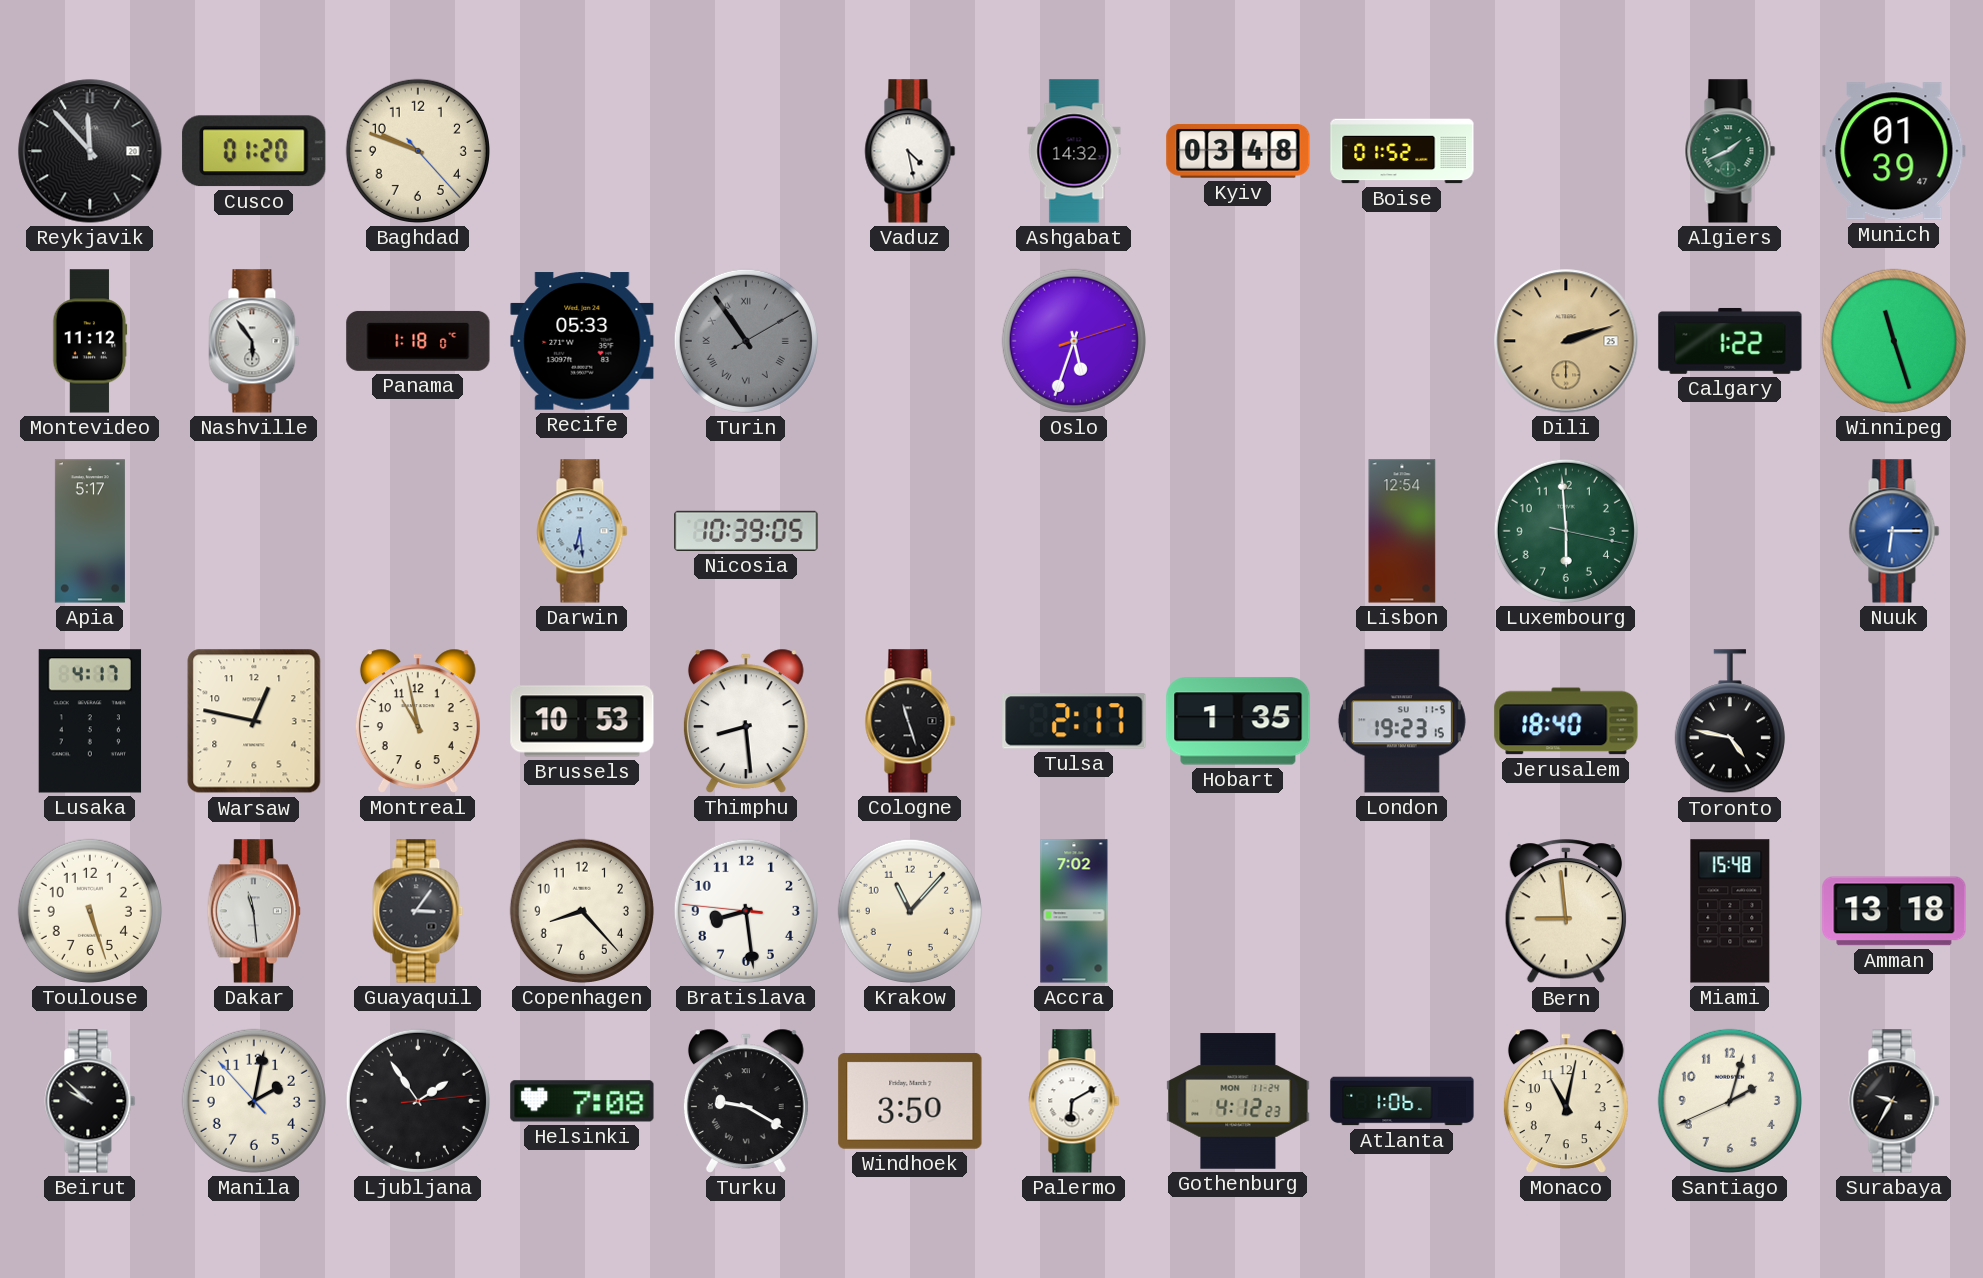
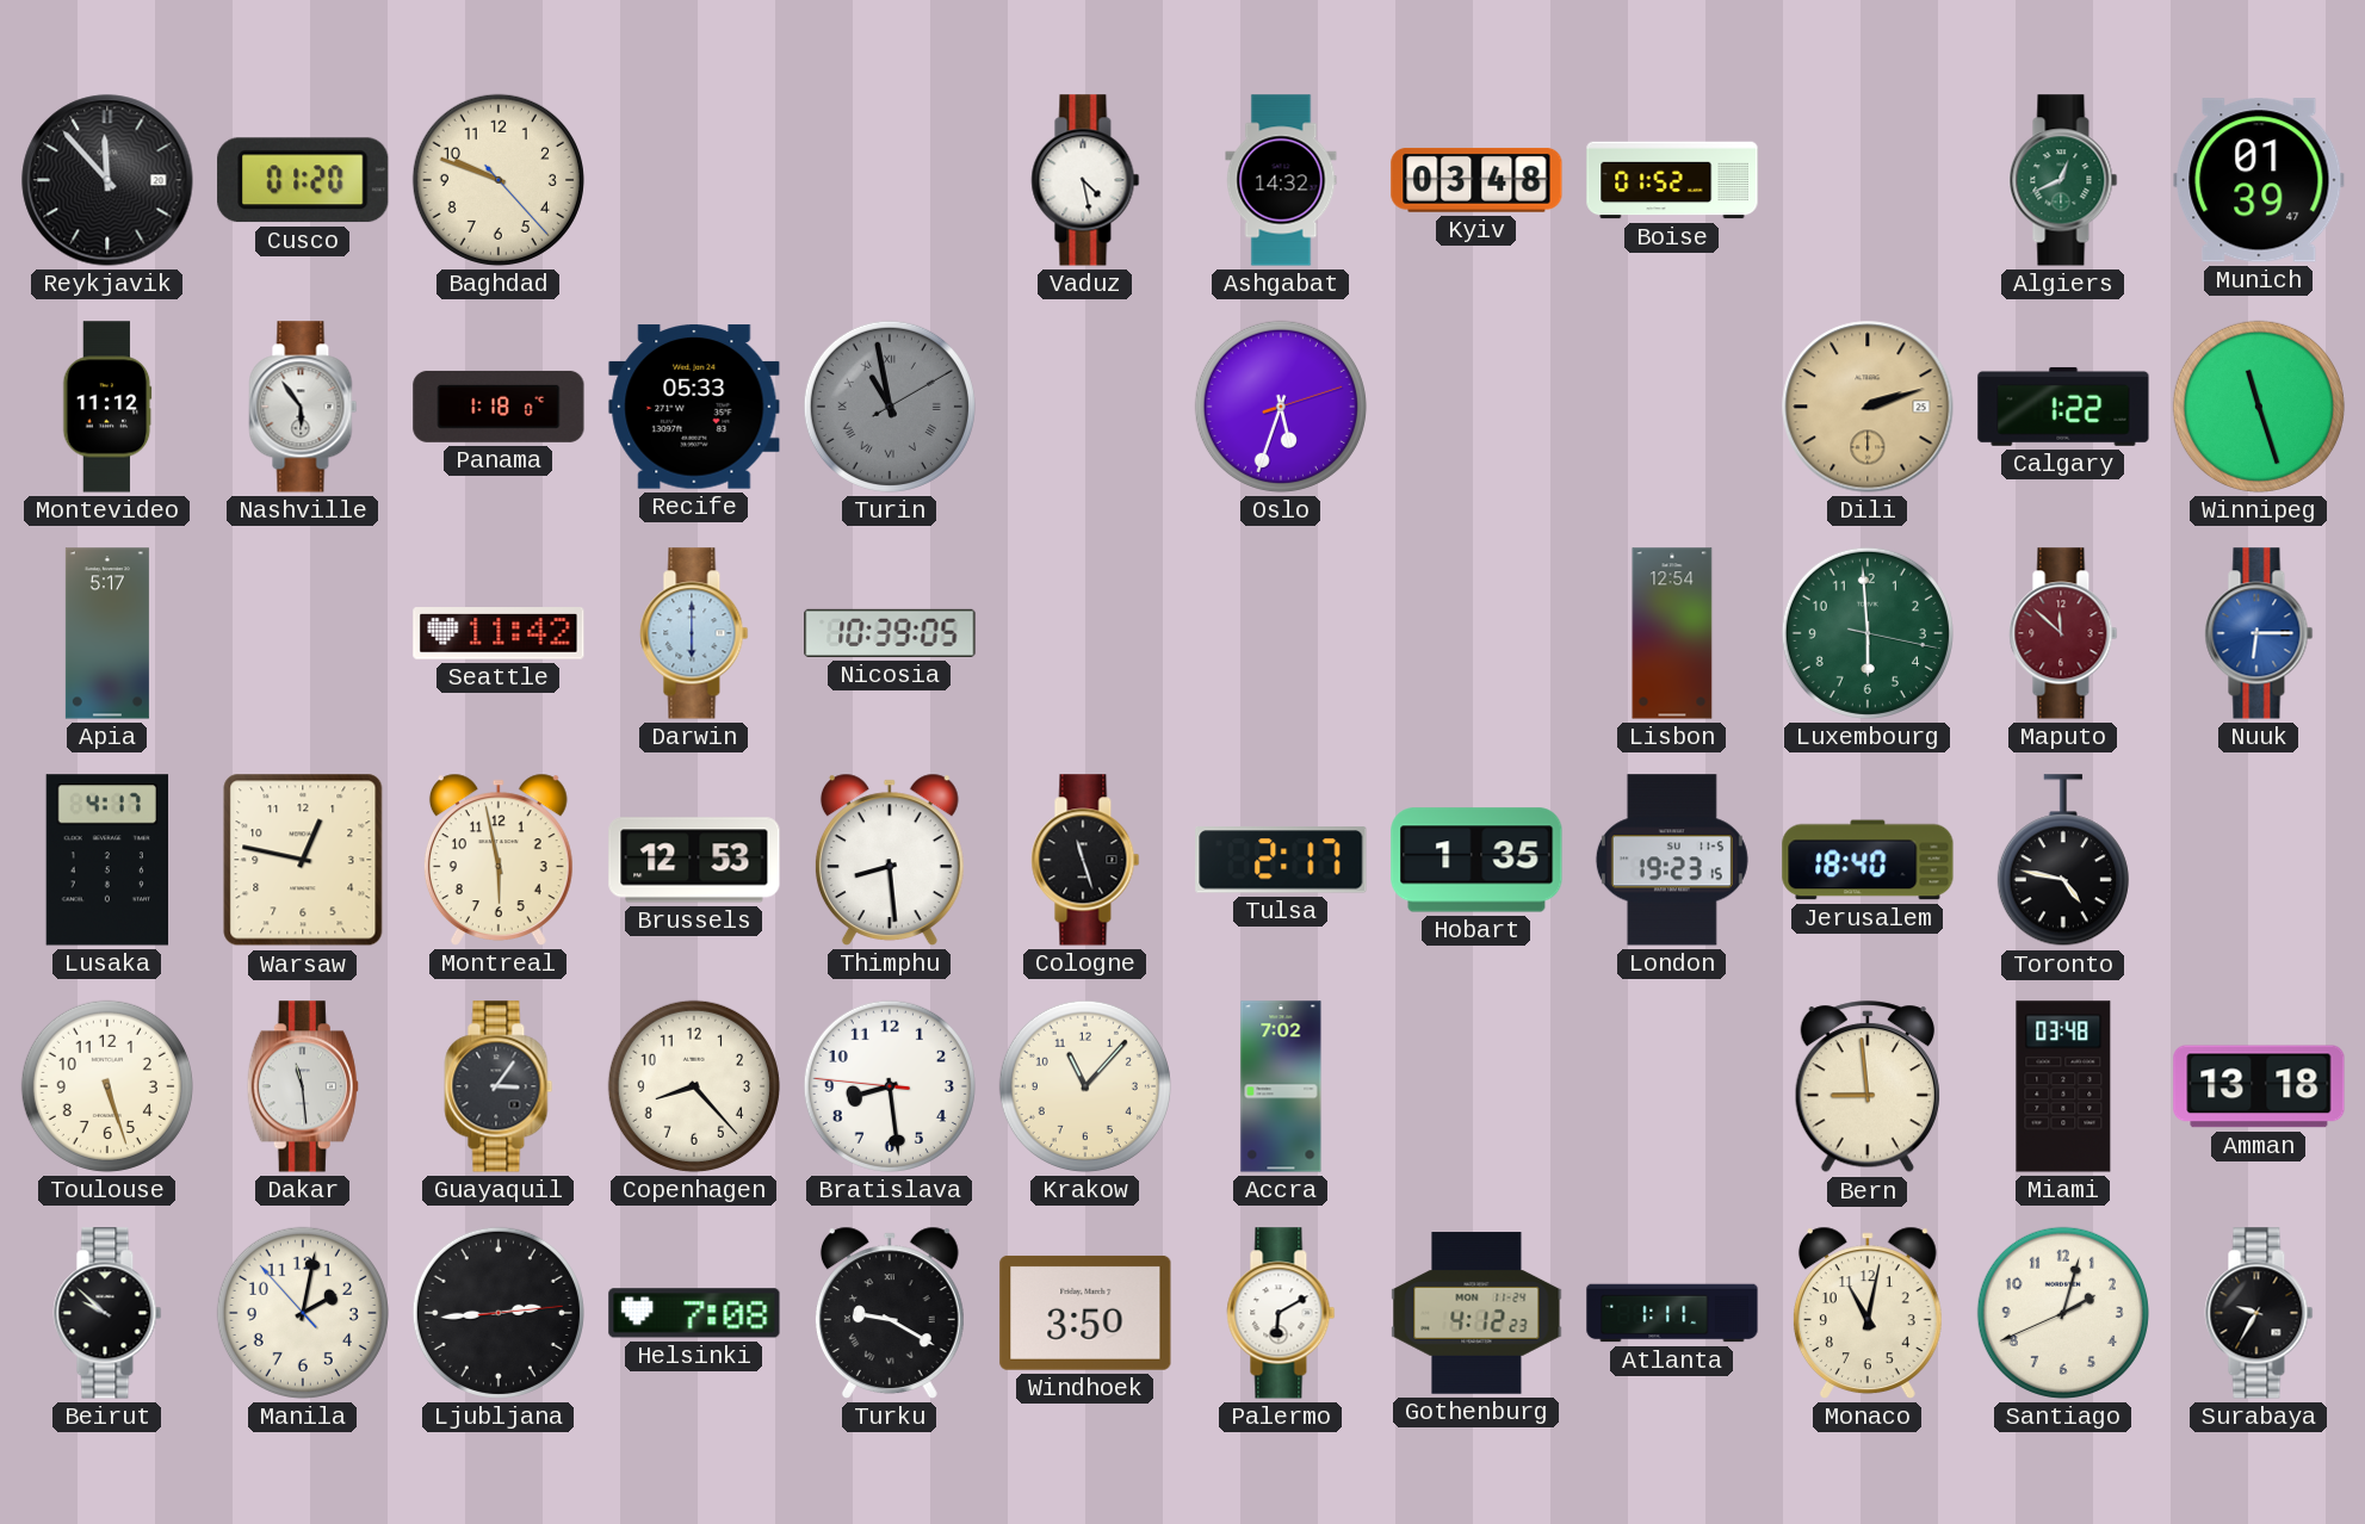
Algiers: 1:41 -> 12:41
Turin: 10:54 -> 10:58
Seattle: none -> 11:42
Darwin: 6:29 -> 6:00
Maputo: none -> 11:52
Montreal: 10:58 -> 5:58
Brussels: 10:53 -> 12:53
Miami: 15:48 -> 03:48
Ljubljana: 1:54 -> 2:44
Atlanta: 1:06 -> 1:11
